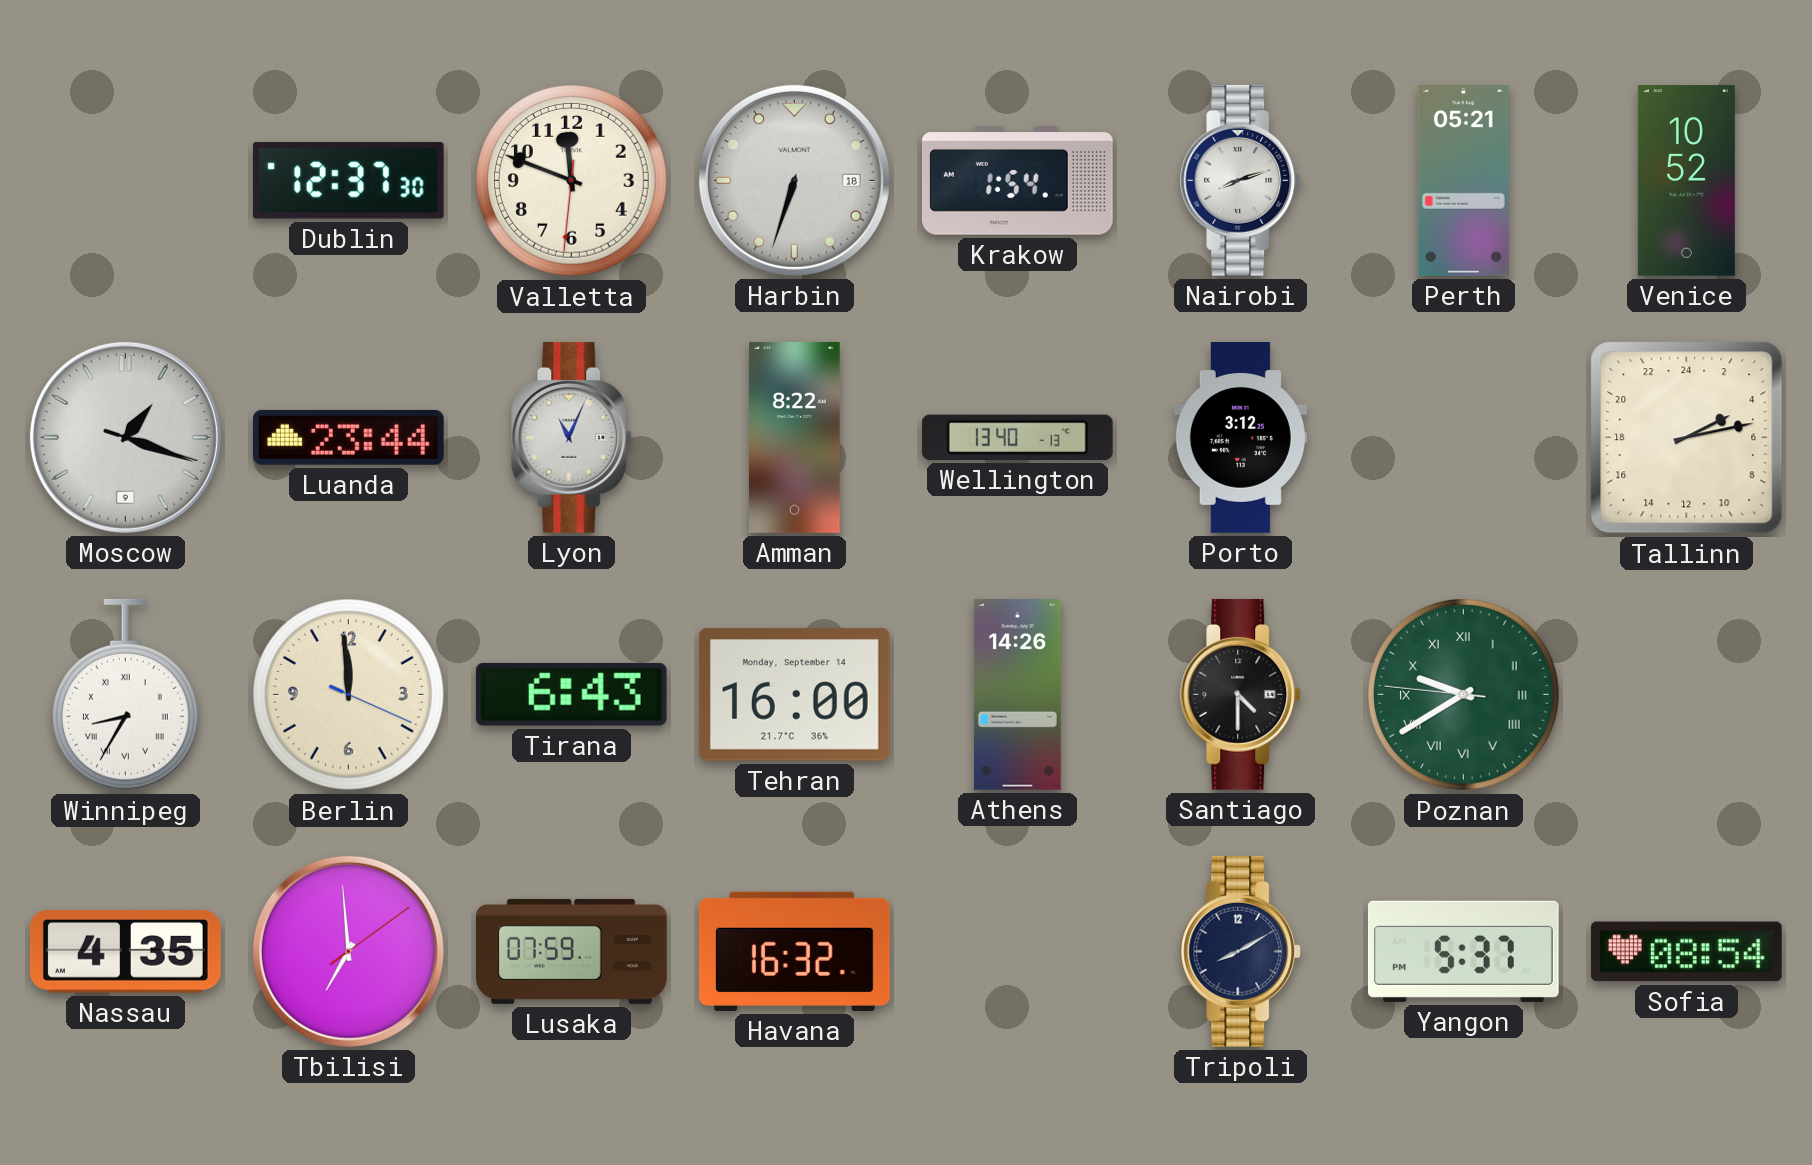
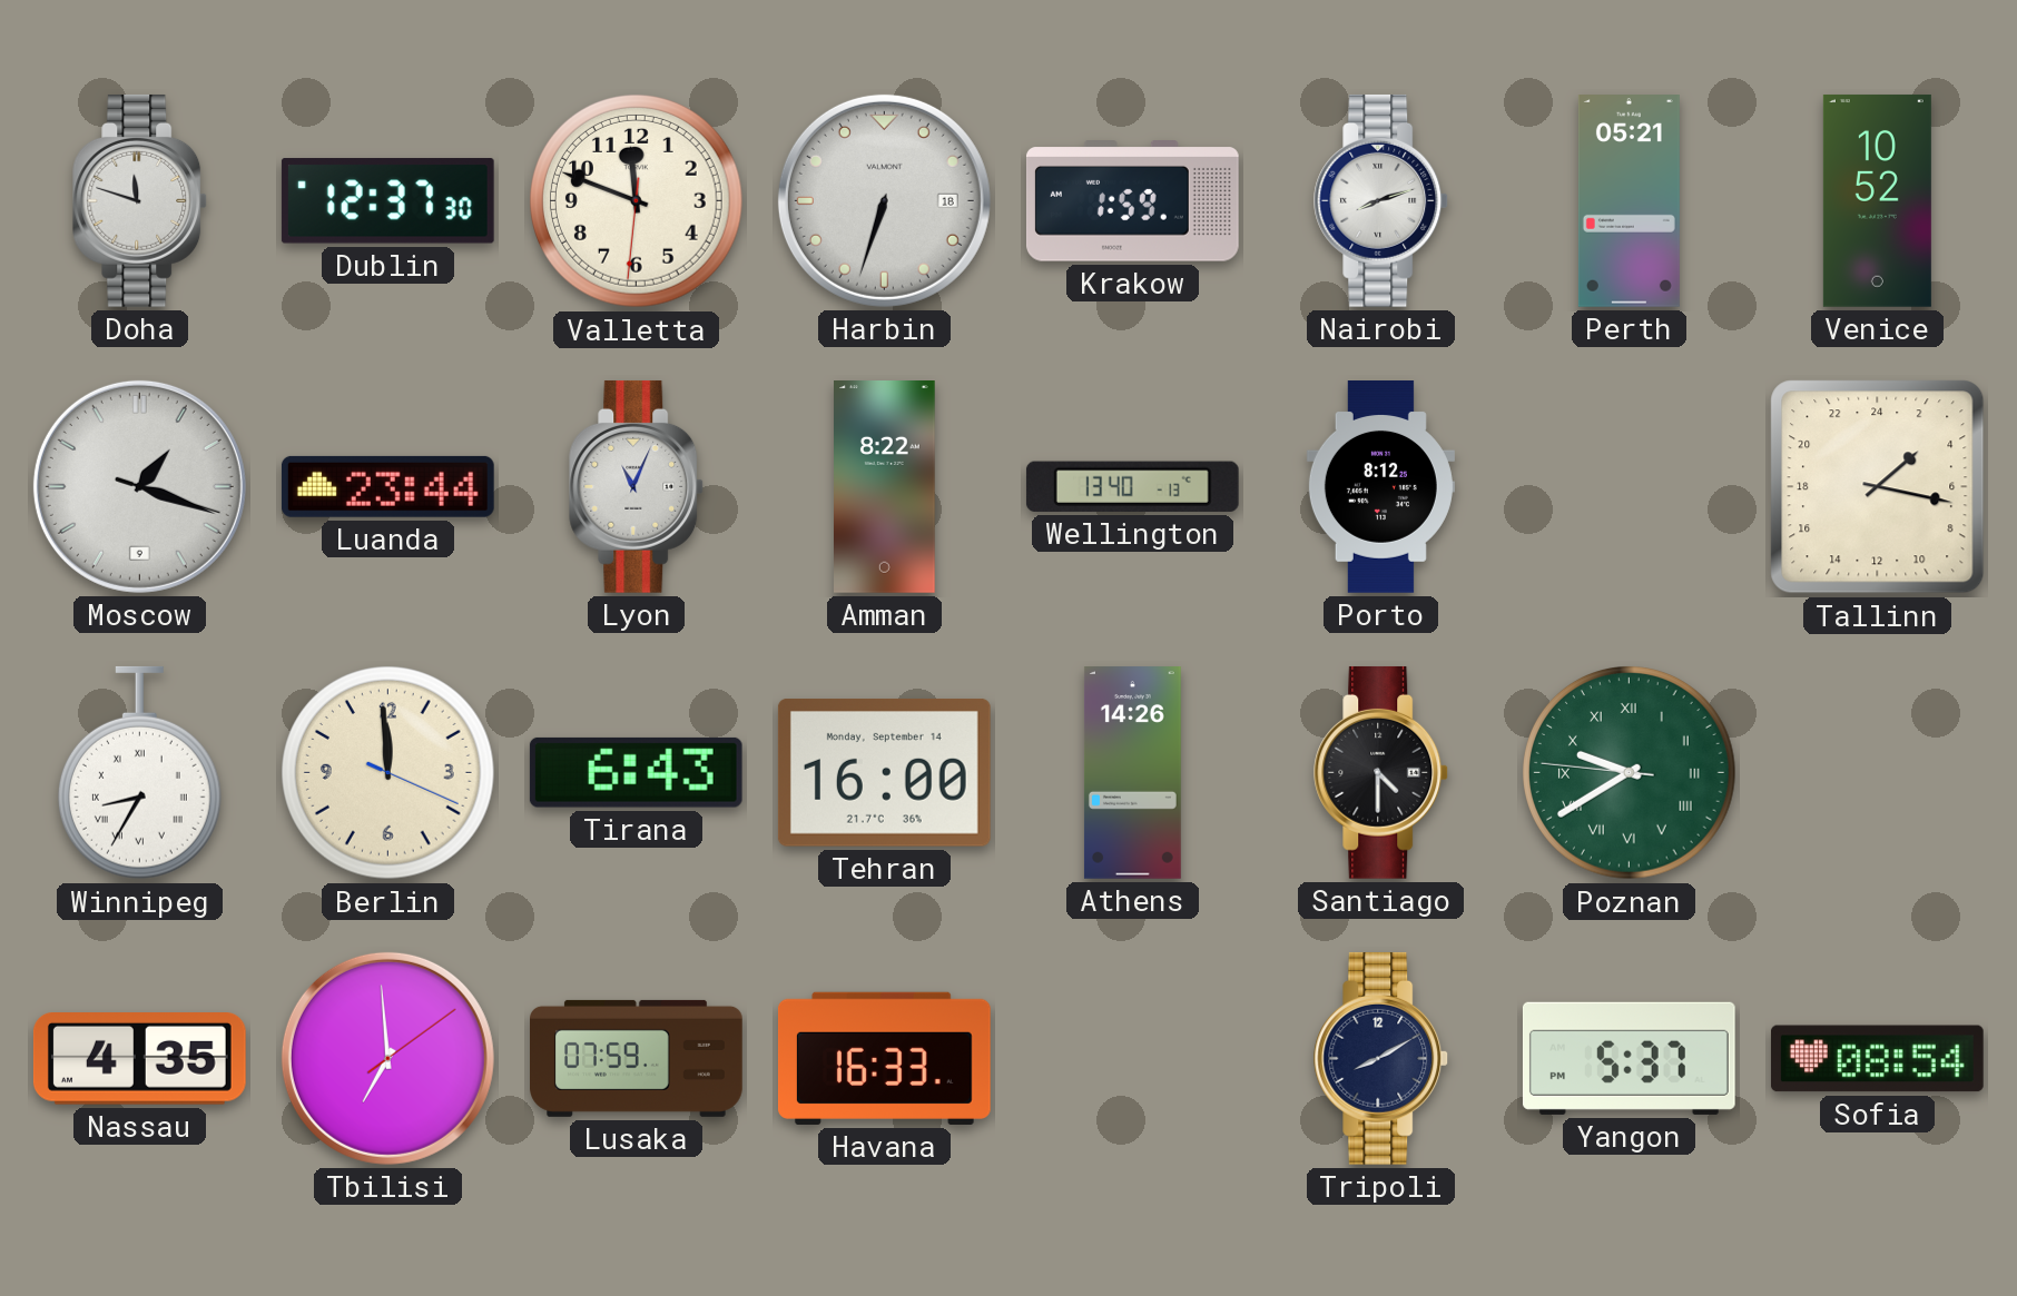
Doha: none -> 11:48
Krakow: 1:54 -> 1:59
Porto: 3:12 -> 8:12
Tallinn: 4:13 -> 3:17
Havana: 16:32 -> 16:33
